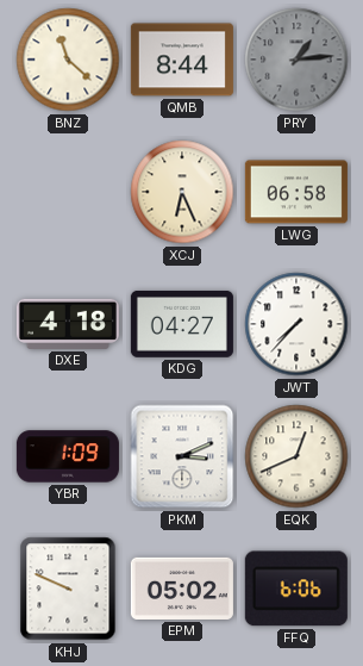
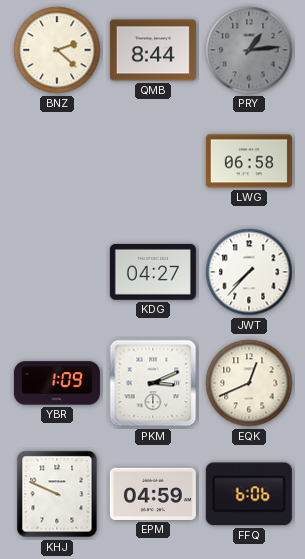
BNZ: 11:22 -> 2:22
XCJ: 6:26 -> none
DXE: 4:18 -> none
EPM: 05:02 -> 04:59
